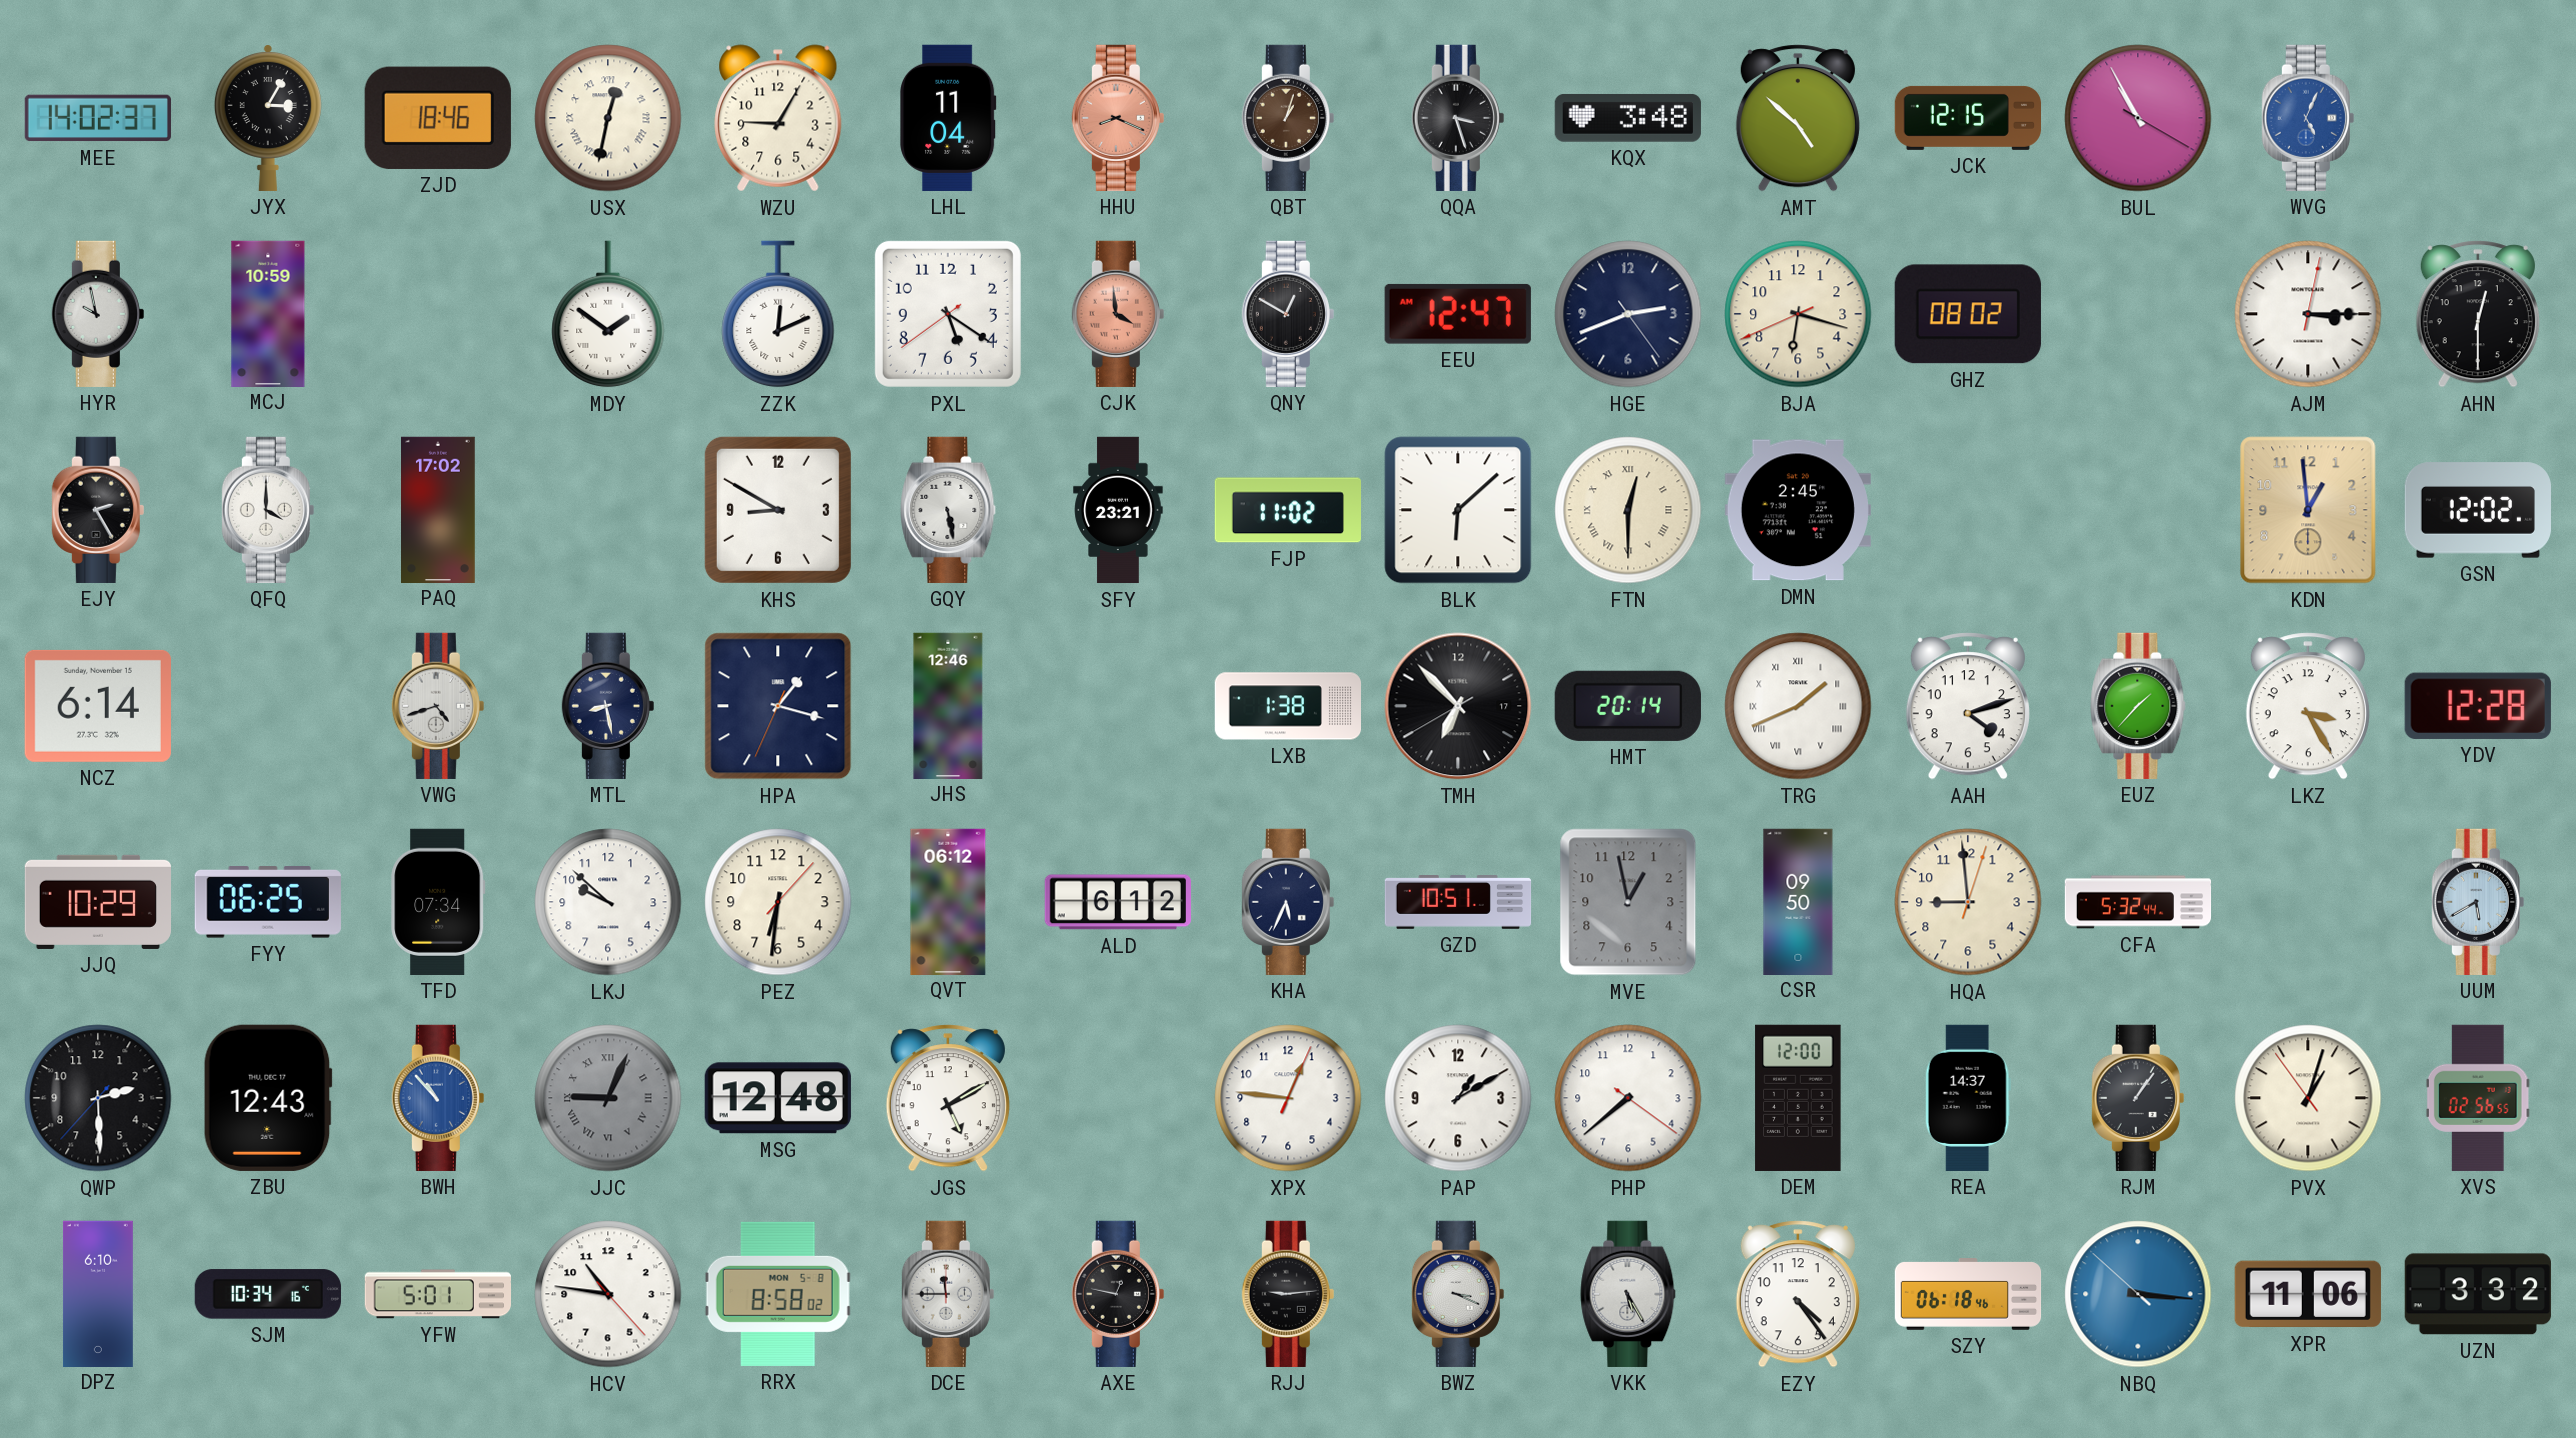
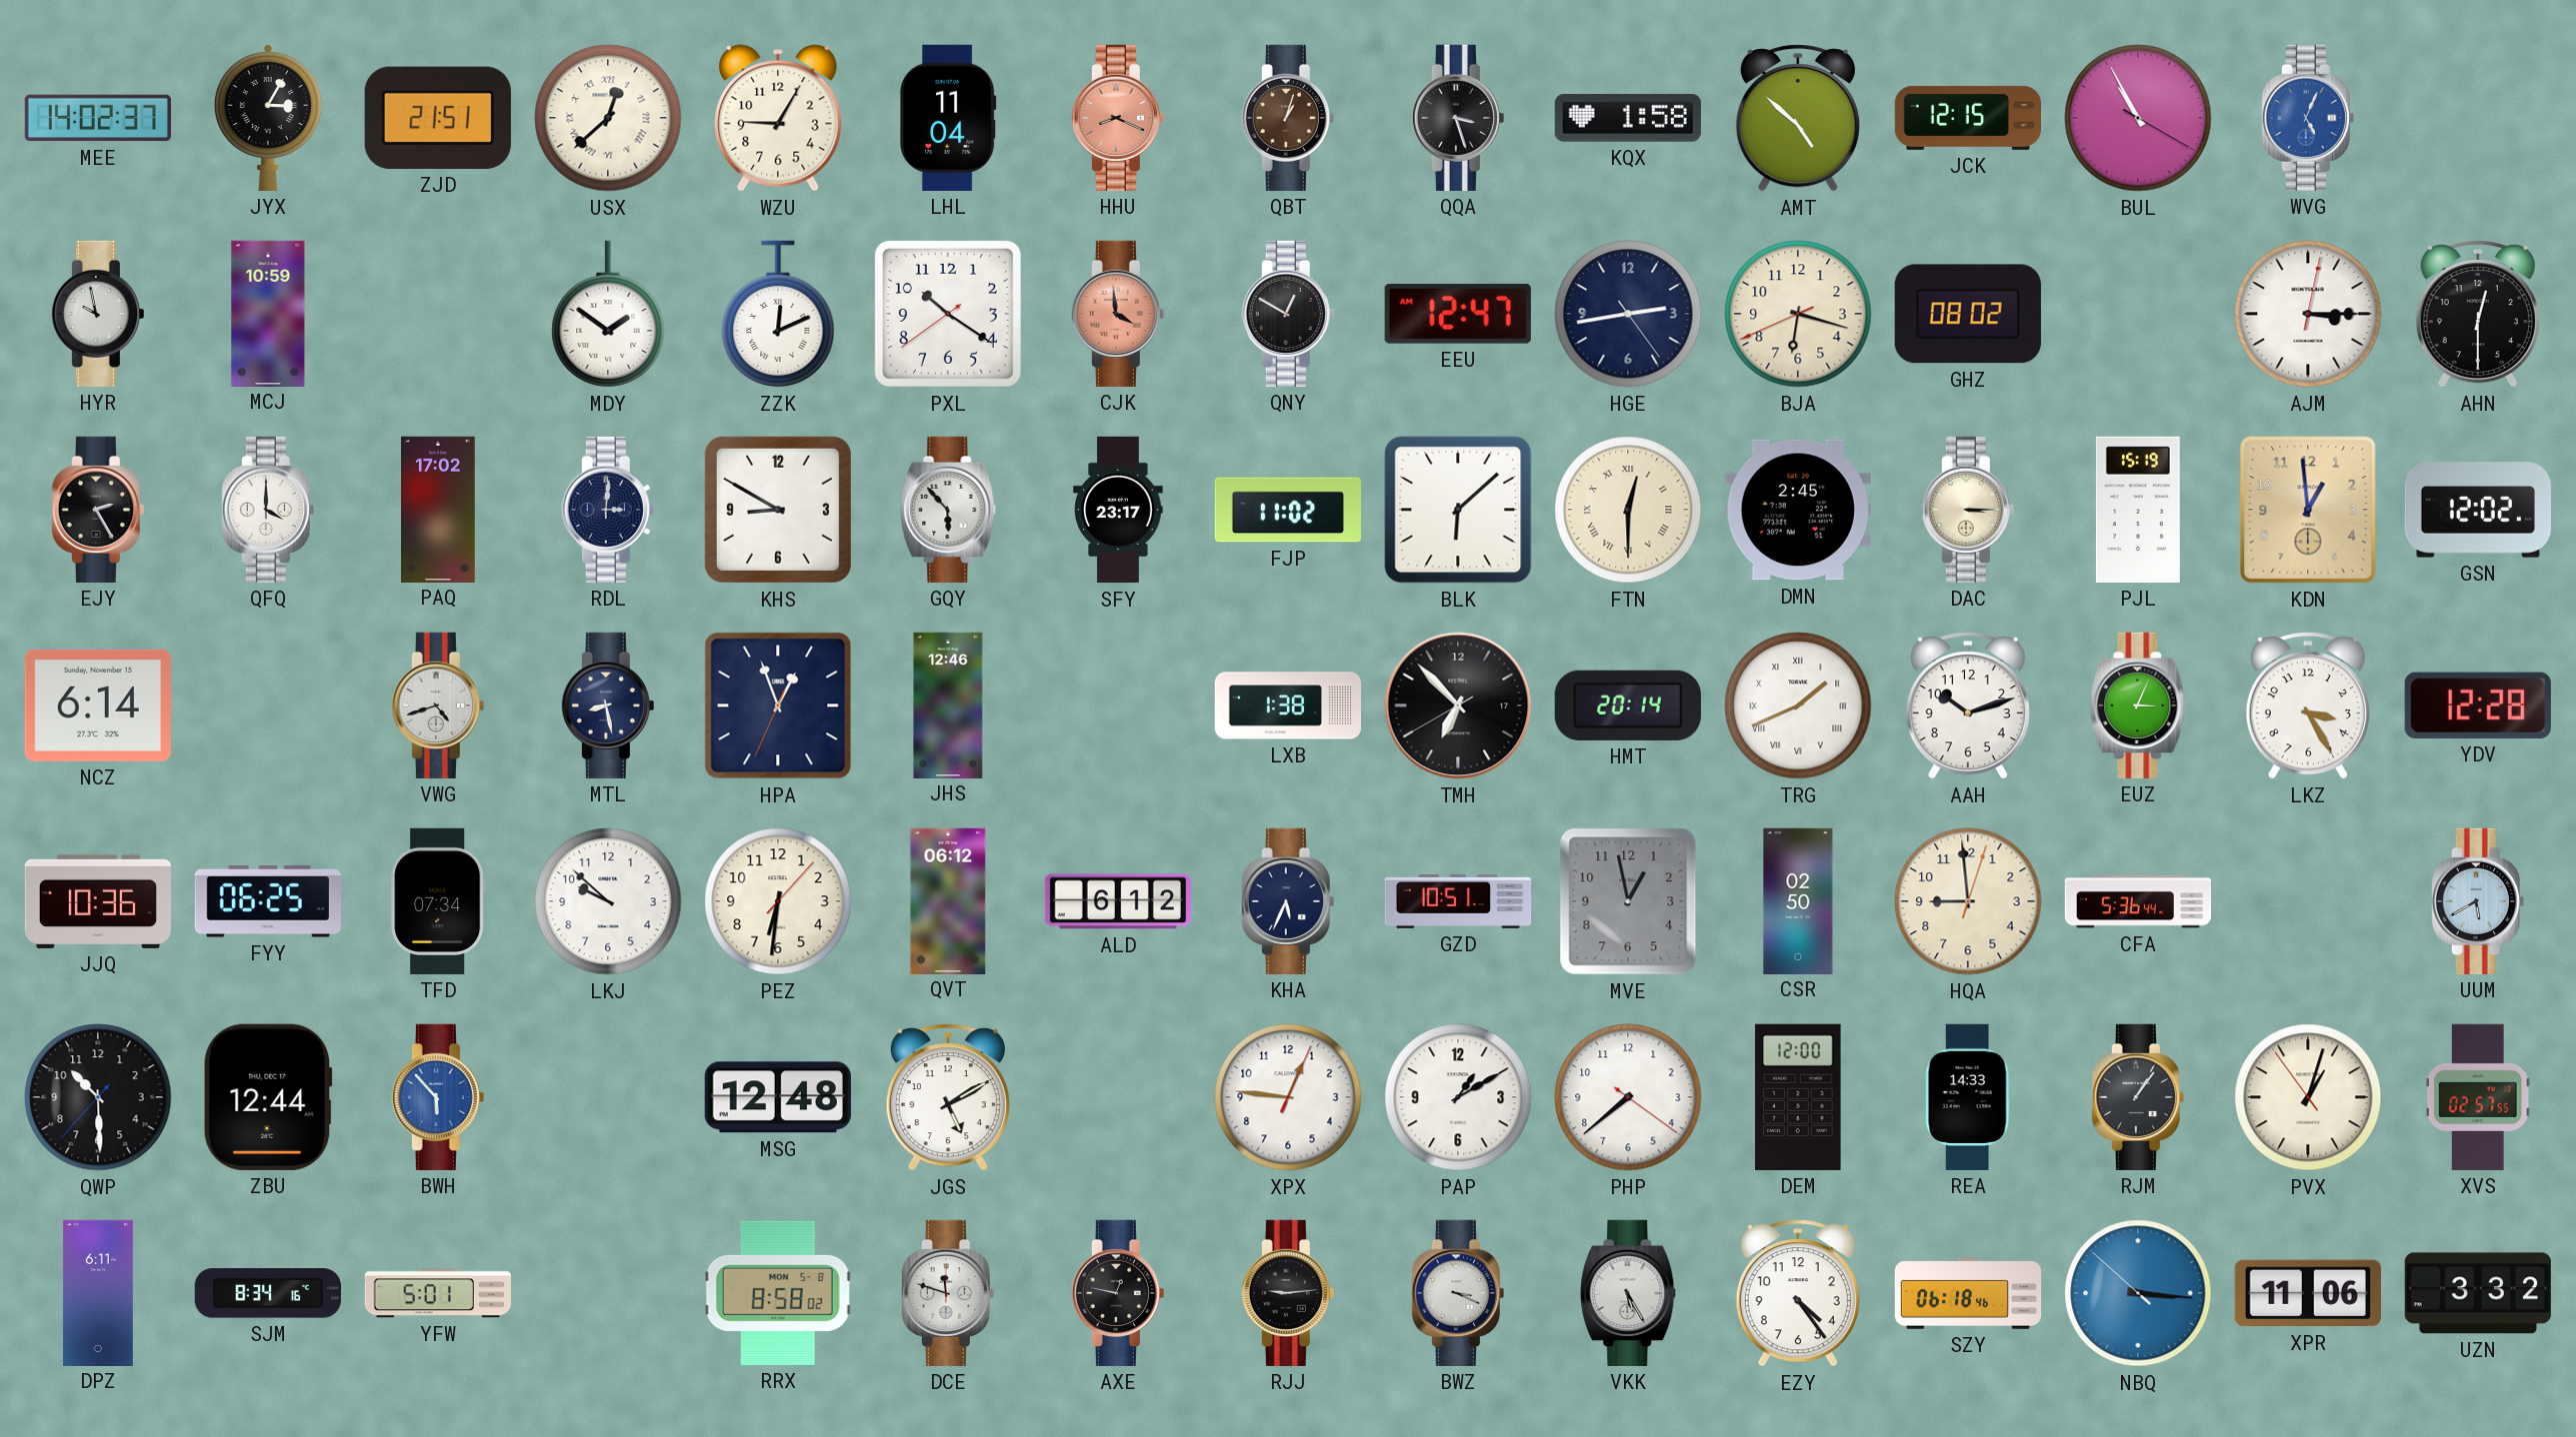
ZJD: 18:46 -> 21:51
USX: 12:32 -> 12:38
KQX: 3:48 -> 1:58
PXL: 5:20 -> 10:20
HGE: 2:41 -> 2:43
RDL: none -> 3:01
GQY: 5:28 -> 5:53
SFY: 23:21 -> 23:17
DAC: none -> 3:15
PJL: none -> 15:19
HPA: 1:17 -> 12:56
AAH: 4:12 -> 10:12
EUZ: 1:37 -> 3:04
JJQ: 10:29 -> 10:36
CSR: 09:50 -> 02:50
CFA: 5:32 -> 5:36
QWP: 2:29 -> 10:29
ZBU: 12:43 -> 12:44
BWH: 10:53 -> 5:53
JJC: 9:04 -> none
REA: 14:37 -> 14:33
XVS: 02:56 -> 02:57
DPZ: 6:10 -> 6:11
SJM: 10:34 -> 8:34
HCV: 10:46 -> none
DCE: 11:45 -> 11:48
